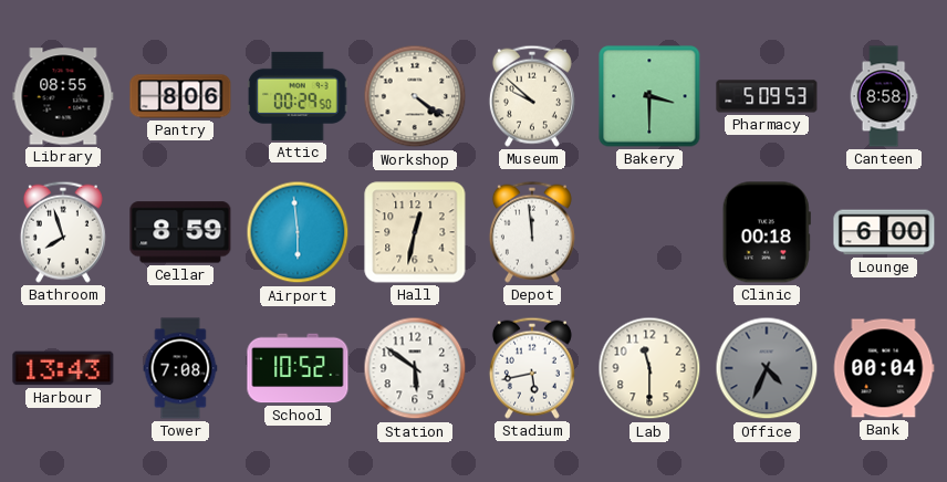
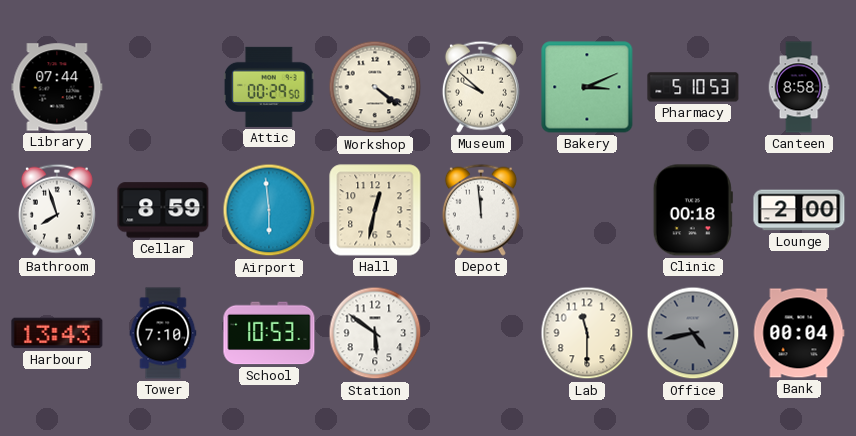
Library: 08:55 -> 07:44
Pantry: 8:06 -> none
Bakery: 3:30 -> 3:11
Pharmacy: 5:09 -> 5:10
Lounge: 6:00 -> 2:00
Tower: 7:08 -> 7:10
School: 10:52 -> 10:53
Stadium: 5:43 -> none
Office: 4:34 -> 4:43
